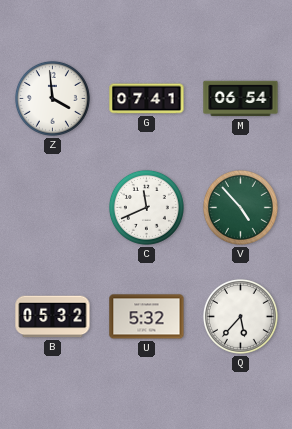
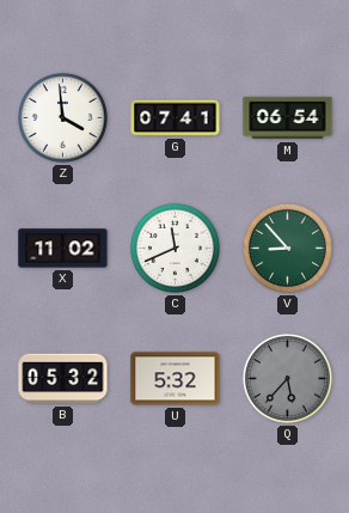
X: none -> 11:02
V: 4:53 -> 8:53
Q dial: white -> grey
